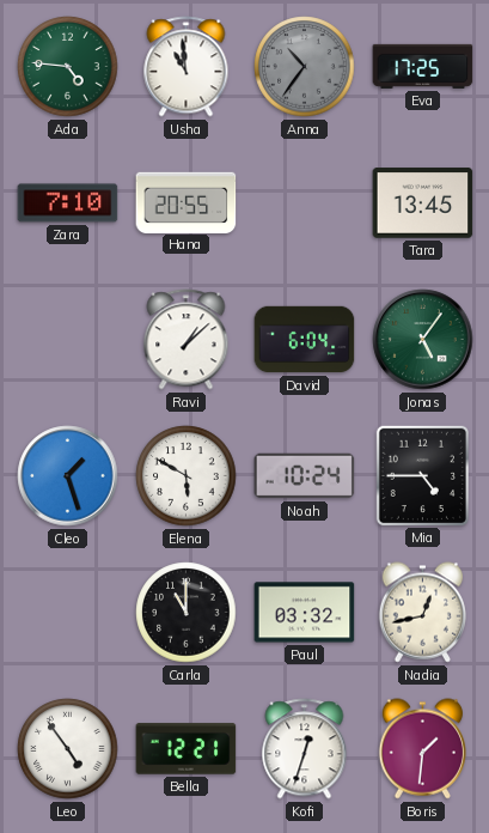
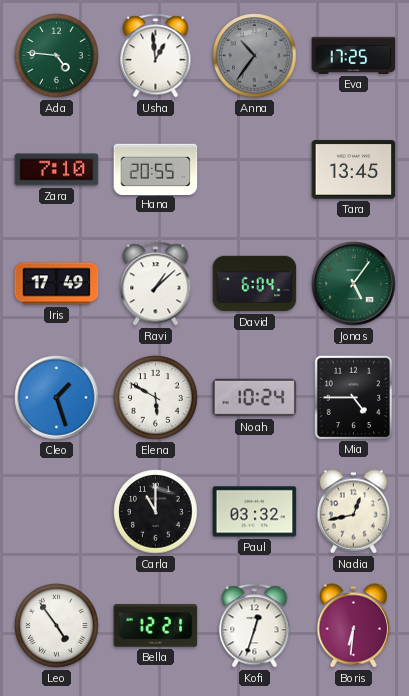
Usha: 10:59 -> 12:59
Iris: none -> 17:49
Boris: 1:31 -> 6:31
